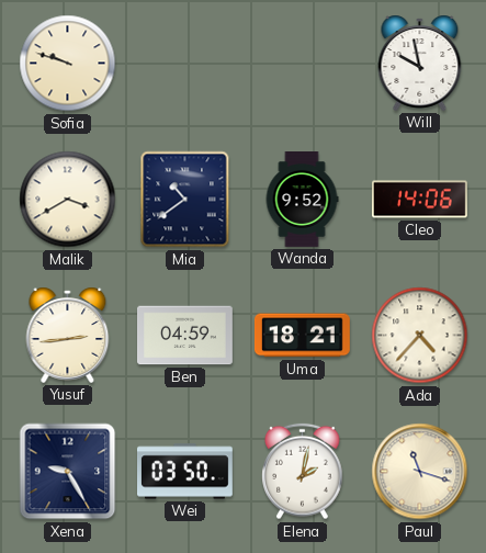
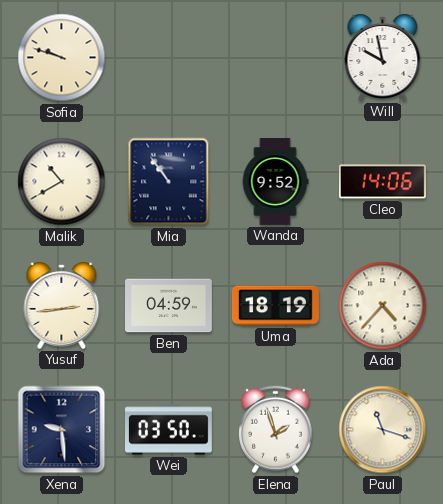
Malik: 3:40 -> 10:40
Mia: 10:39 -> 10:54
Uma: 18:21 -> 18:19
Xena: 9:25 -> 9:29
Elena: 2:02 -> 1:57
